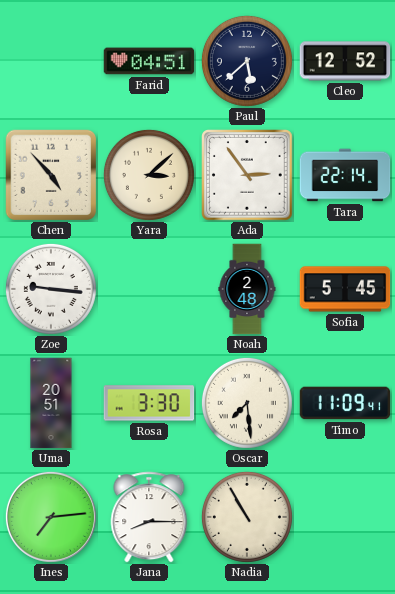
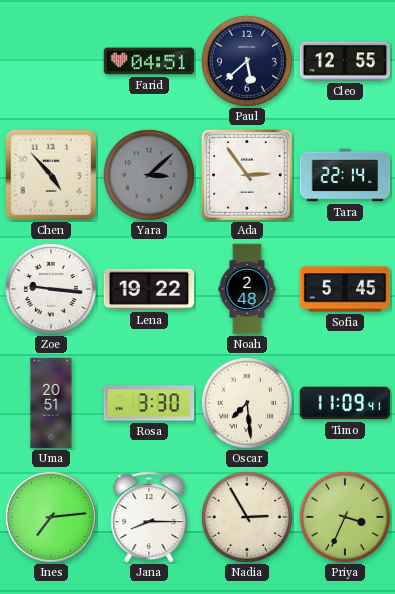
Cleo: 12:52 -> 12:55
Yara dial: cream -> grey
Lena: none -> 19:22
Nadia: 10:55 -> 2:55
Priya: none -> 3:34
